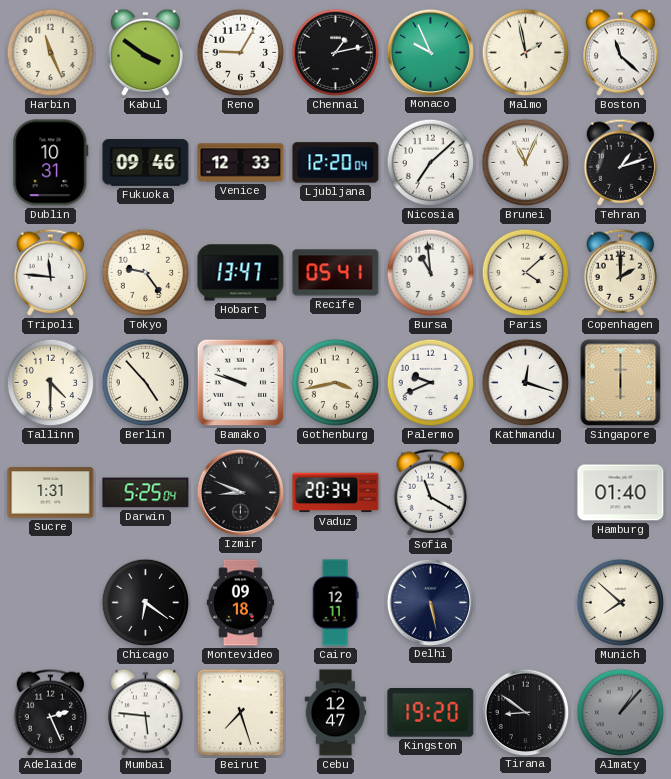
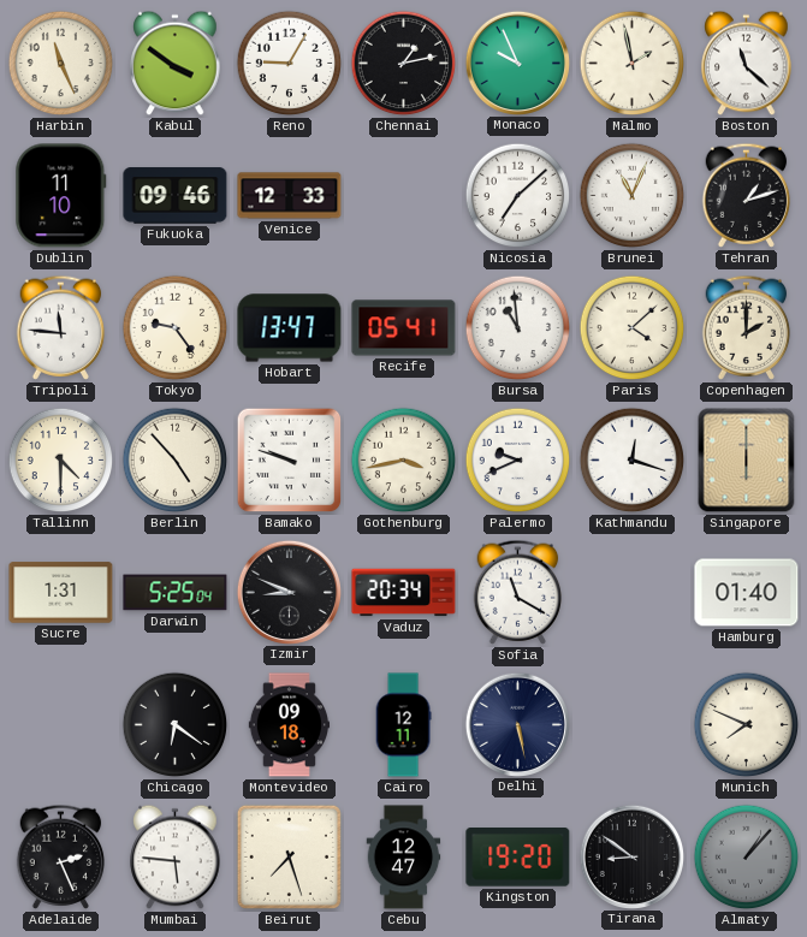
Dublin: 10:31 -> 11:10
Ljubljana: 12:20 -> none
Munich: 7:52 -> 7:49
